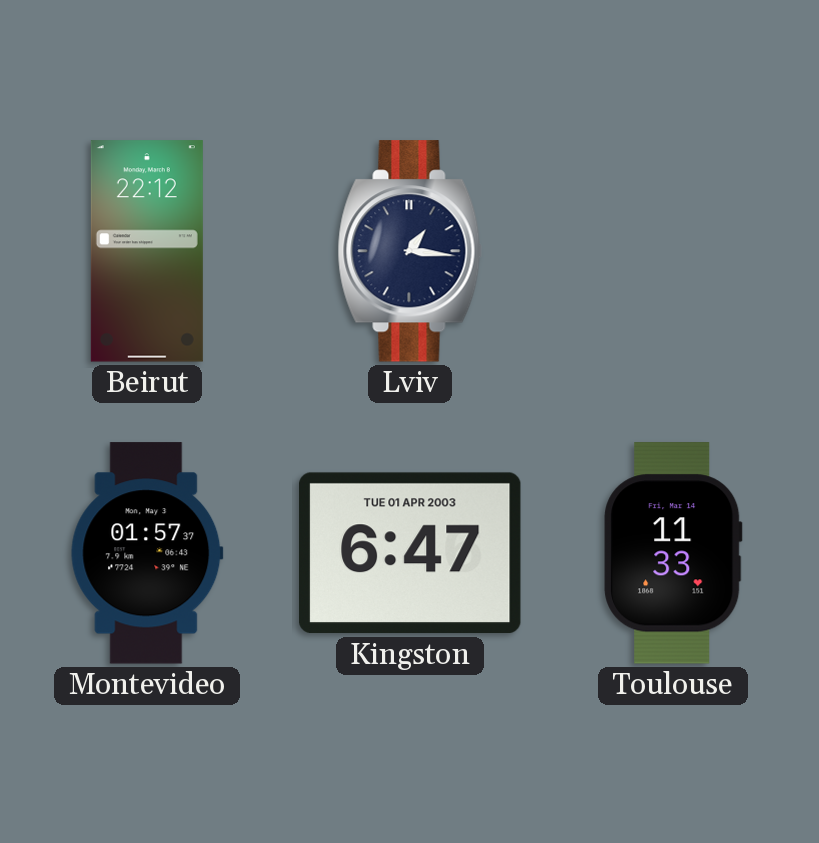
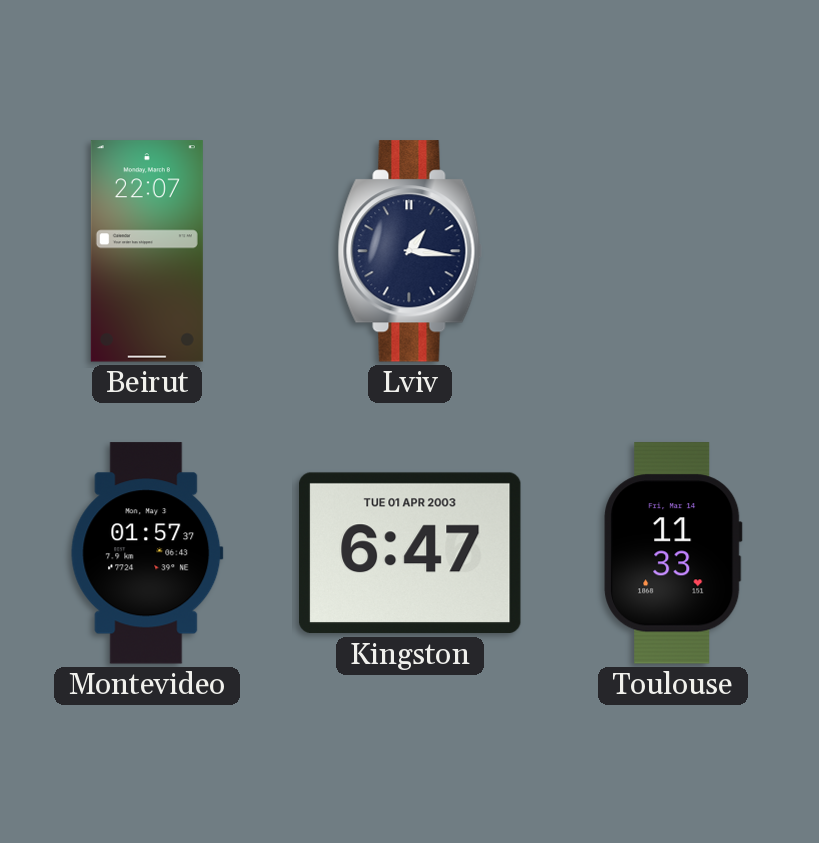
Beirut: 22:12 -> 22:07
